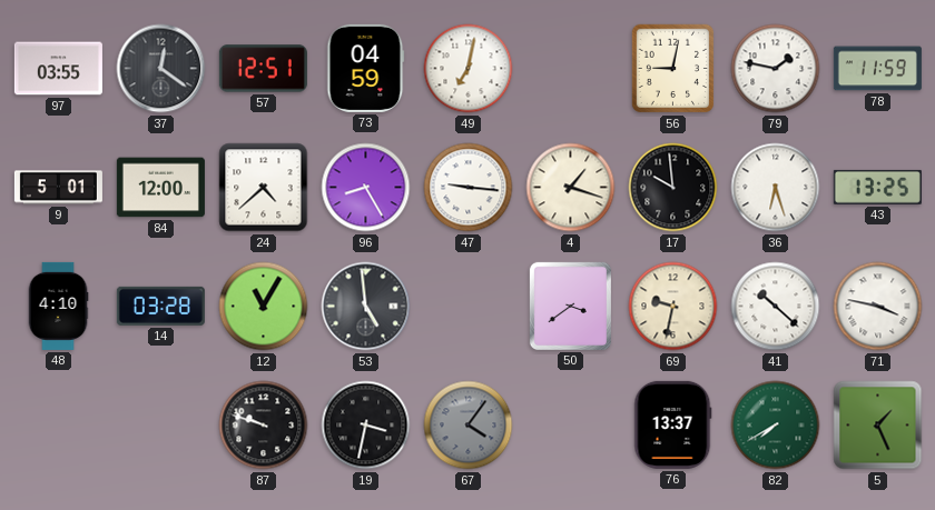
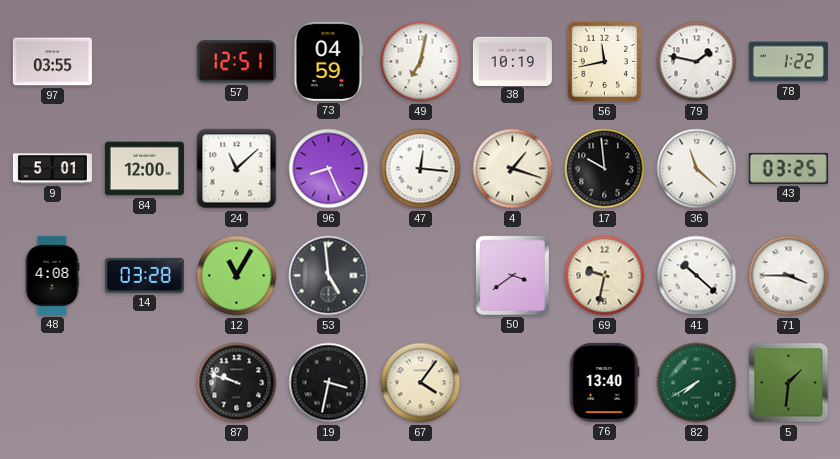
37: 12:21 -> none
38: none -> 10:19
56: 9:02 -> 11:43
78: 11:59 -> 1:22
24: 4:38 -> 11:08
96: 8:25 -> 8:26
47: 9:16 -> 12:16
36: 6:27 -> 11:22
43: 13:25 -> 03:25
48: 4:10 -> 4:08
71: 3:47 -> 3:45
67 dial: grey -> cream
76: 13:37 -> 13:40
5: 1:26 -> 1:31
